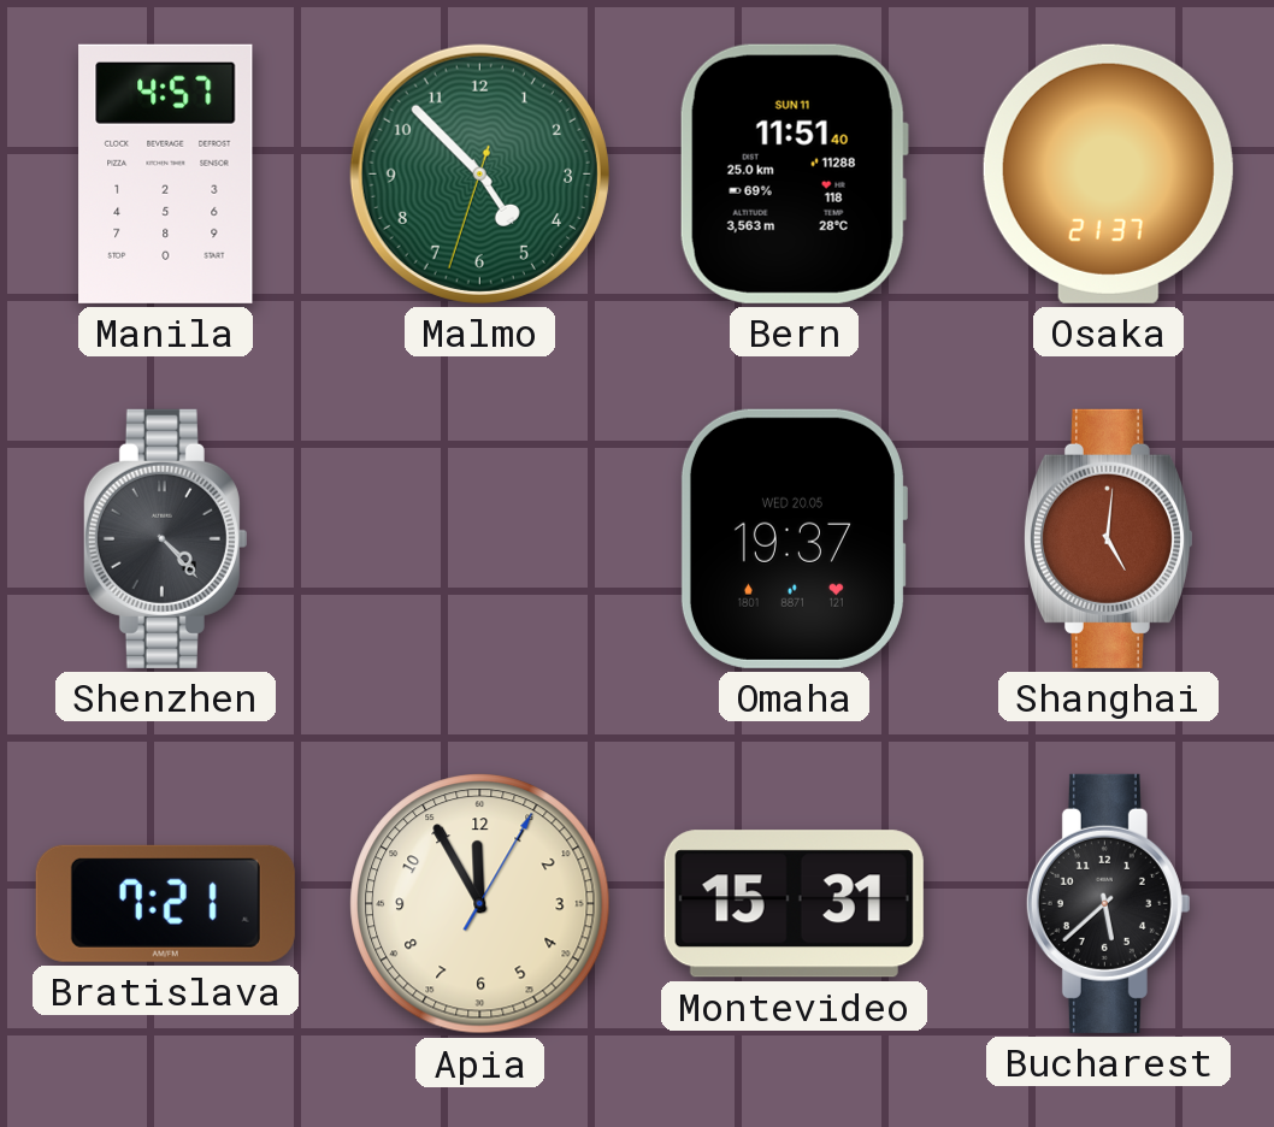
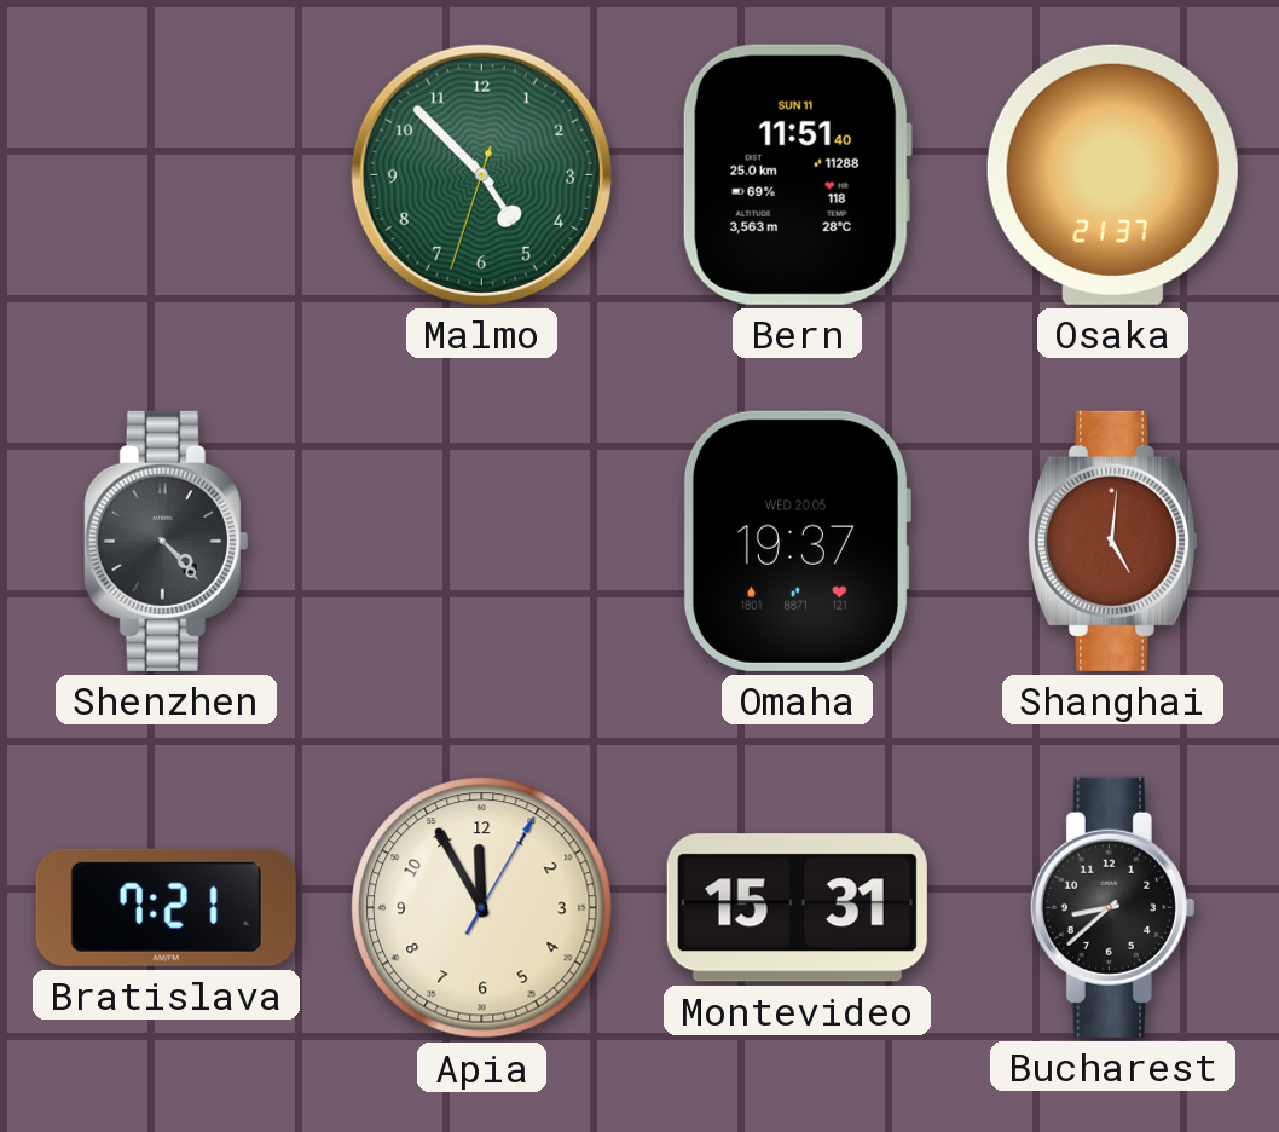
Manila: 4:57 -> none
Bucharest: 5:38 -> 8:38
